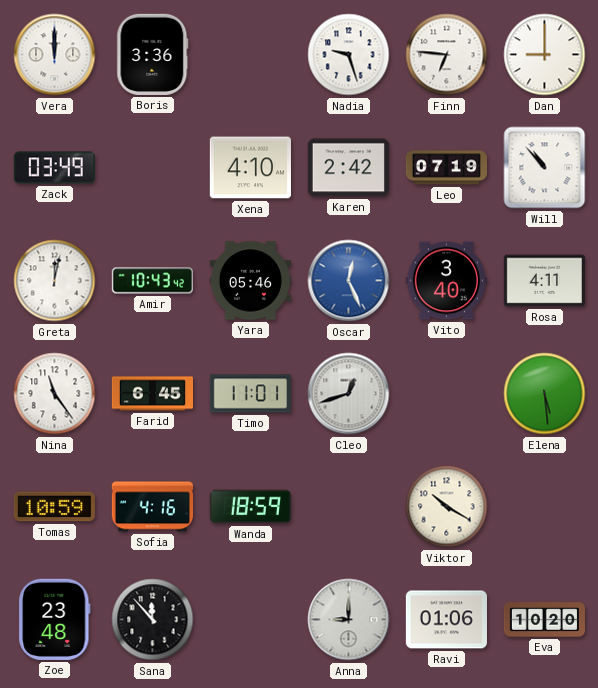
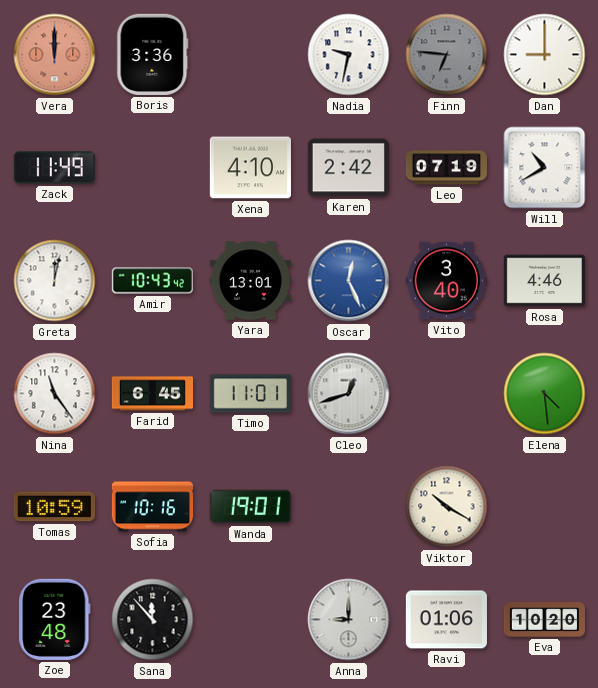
Vera dial: white -> salmon
Nadia: 9:27 -> 9:32
Finn dial: white -> grey
Zack: 03:49 -> 11:49
Will: 10:53 -> 10:40
Yara: 05:46 -> 13:01
Rosa: 4:11 -> 4:46
Elena: 5:29 -> 4:29
Sofia: 4:16 -> 10:16
Wanda: 18:59 -> 19:01
